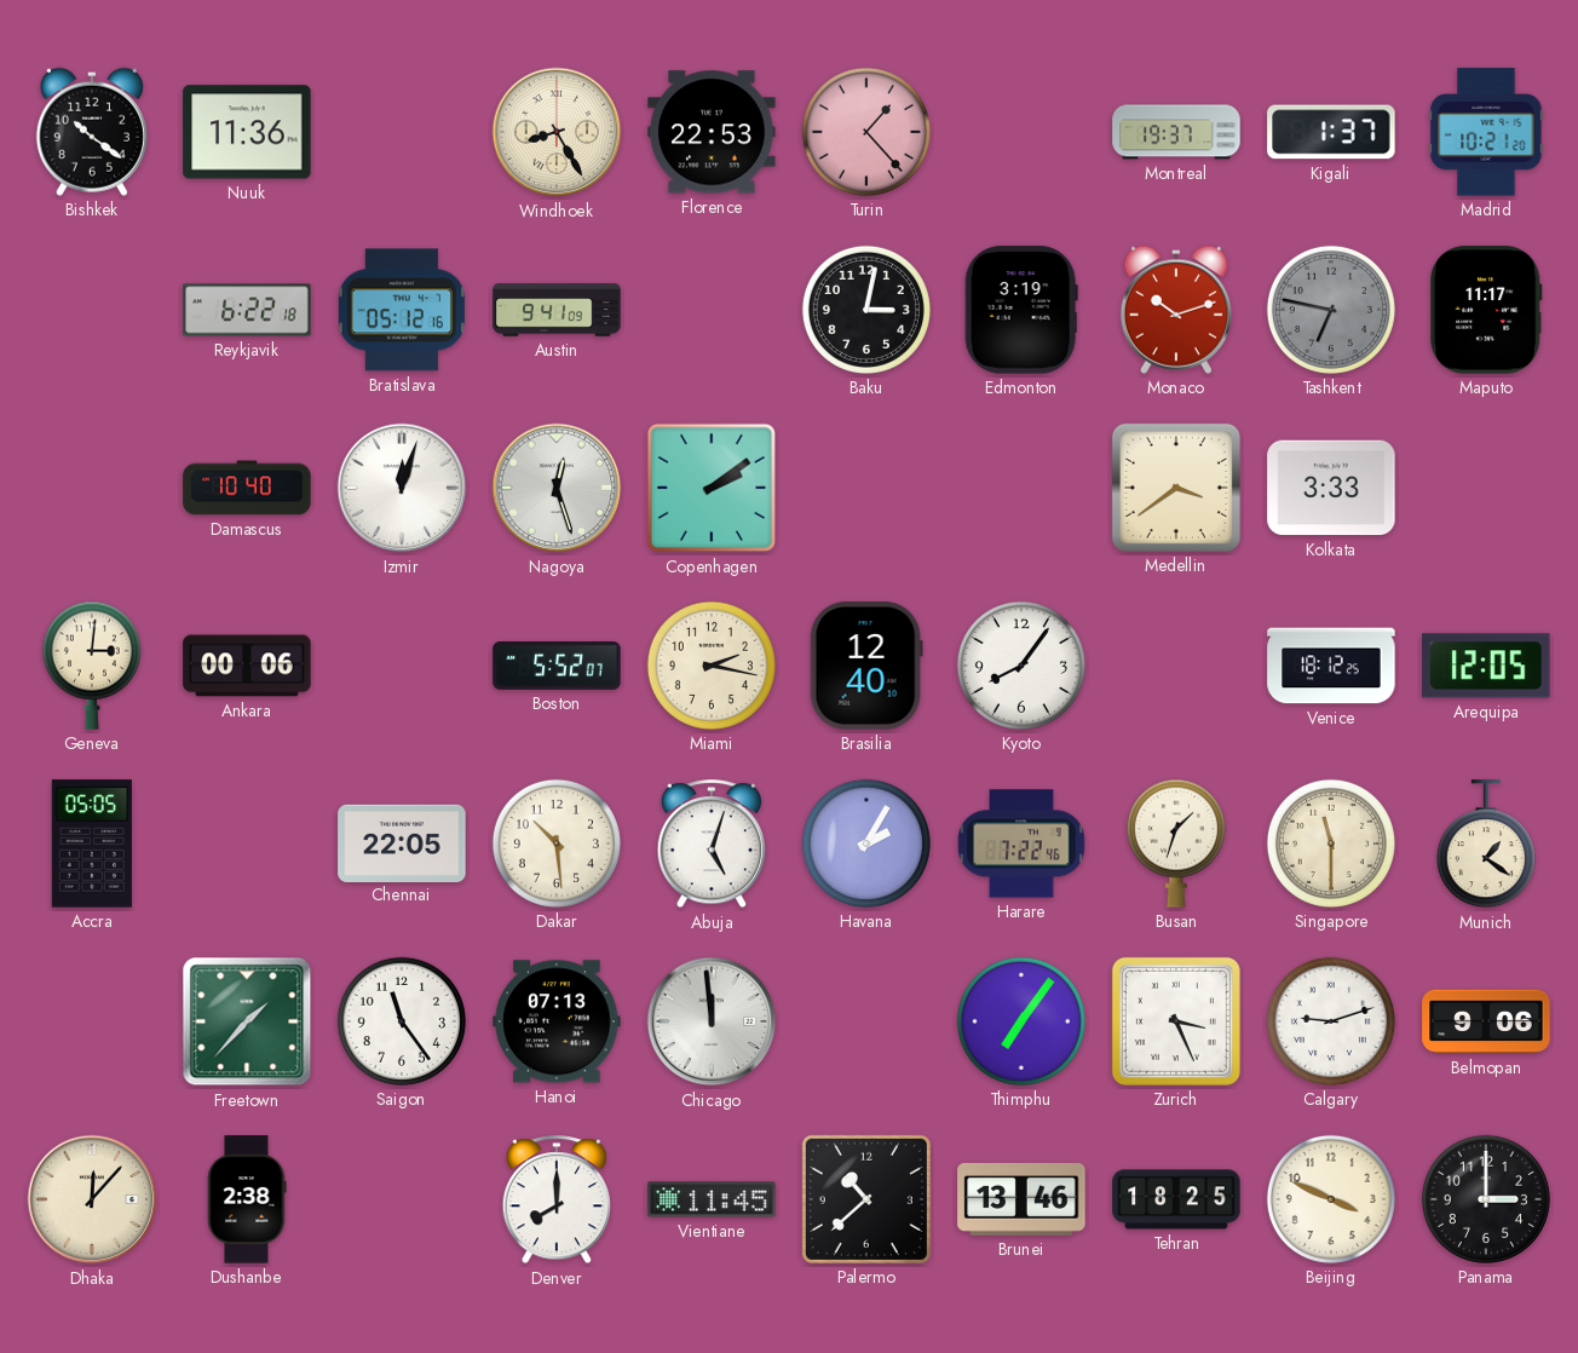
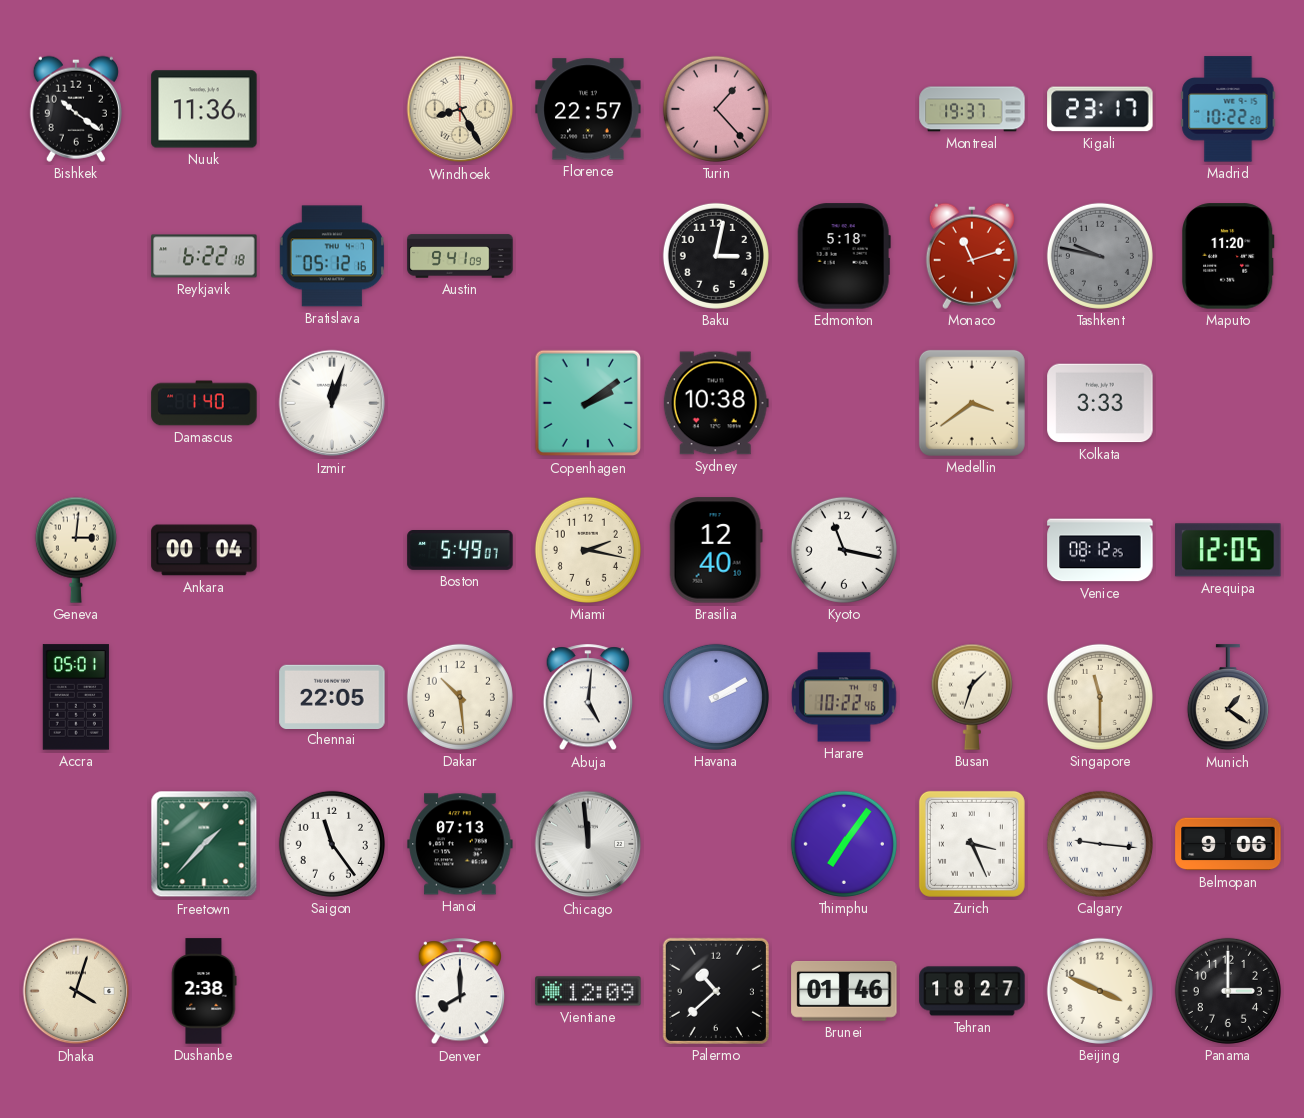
Florence: 22:53 -> 22:57
Kigali: 1:37 -> 23:17
Madrid: 10:21 -> 10:22
Edmonton: 3:19 -> 5:18
Monaco: 10:12 -> 11:12
Tashkent: 6:47 -> 9:47
Maputo: 11:17 -> 11:20
Damascus: 10:40 -> 1:40
Nagoya: 12:27 -> none
Sydney: none -> 10:38
Ankara: 00:06 -> 00:04
Boston: 5:52 -> 5:49
Kyoto: 8:06 -> 11:17
Venice: 18:12 -> 08:12
Accra: 05:05 -> 05:01
Abuja: 5:03 -> 5:01
Havana: 2:05 -> 2:10
Harare: 7:22 -> 10:22
Calgary: 9:12 -> 9:16
Dhaka: 12:07 -> 4:03
Vientiane: 11:45 -> 12:09
Brunei: 13:46 -> 01:46
Tehran: 18:25 -> 18:27
